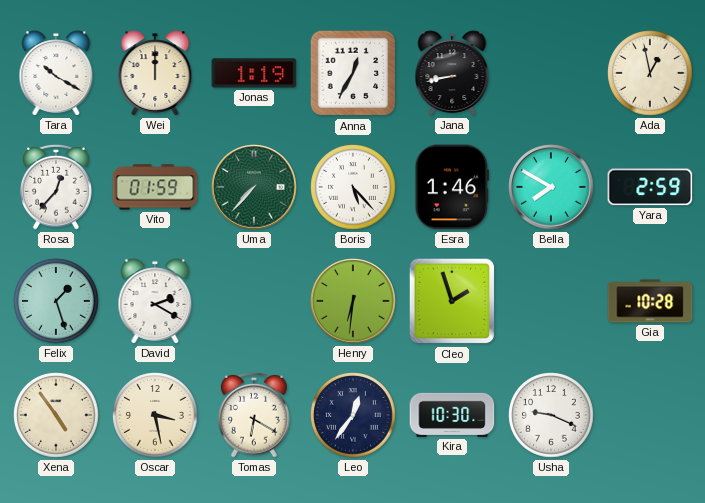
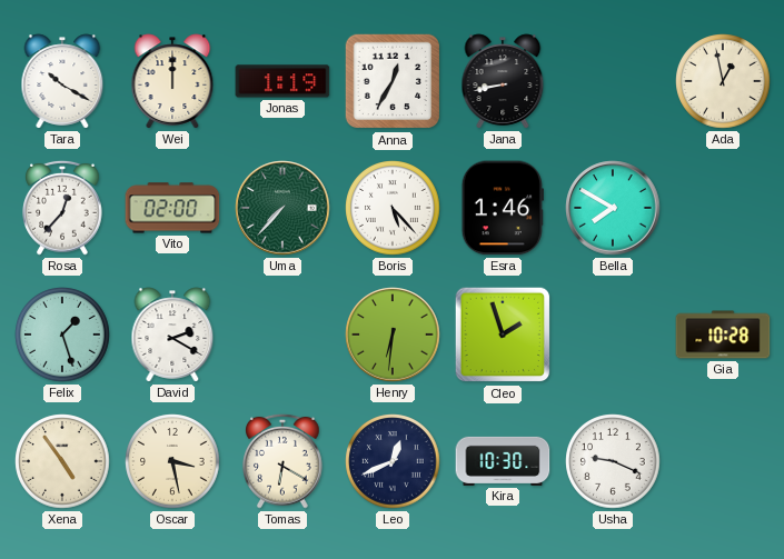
Vito: 01:59 -> 02:00
Yara: 2:59 -> none
Leo: 12:36 -> 12:41
